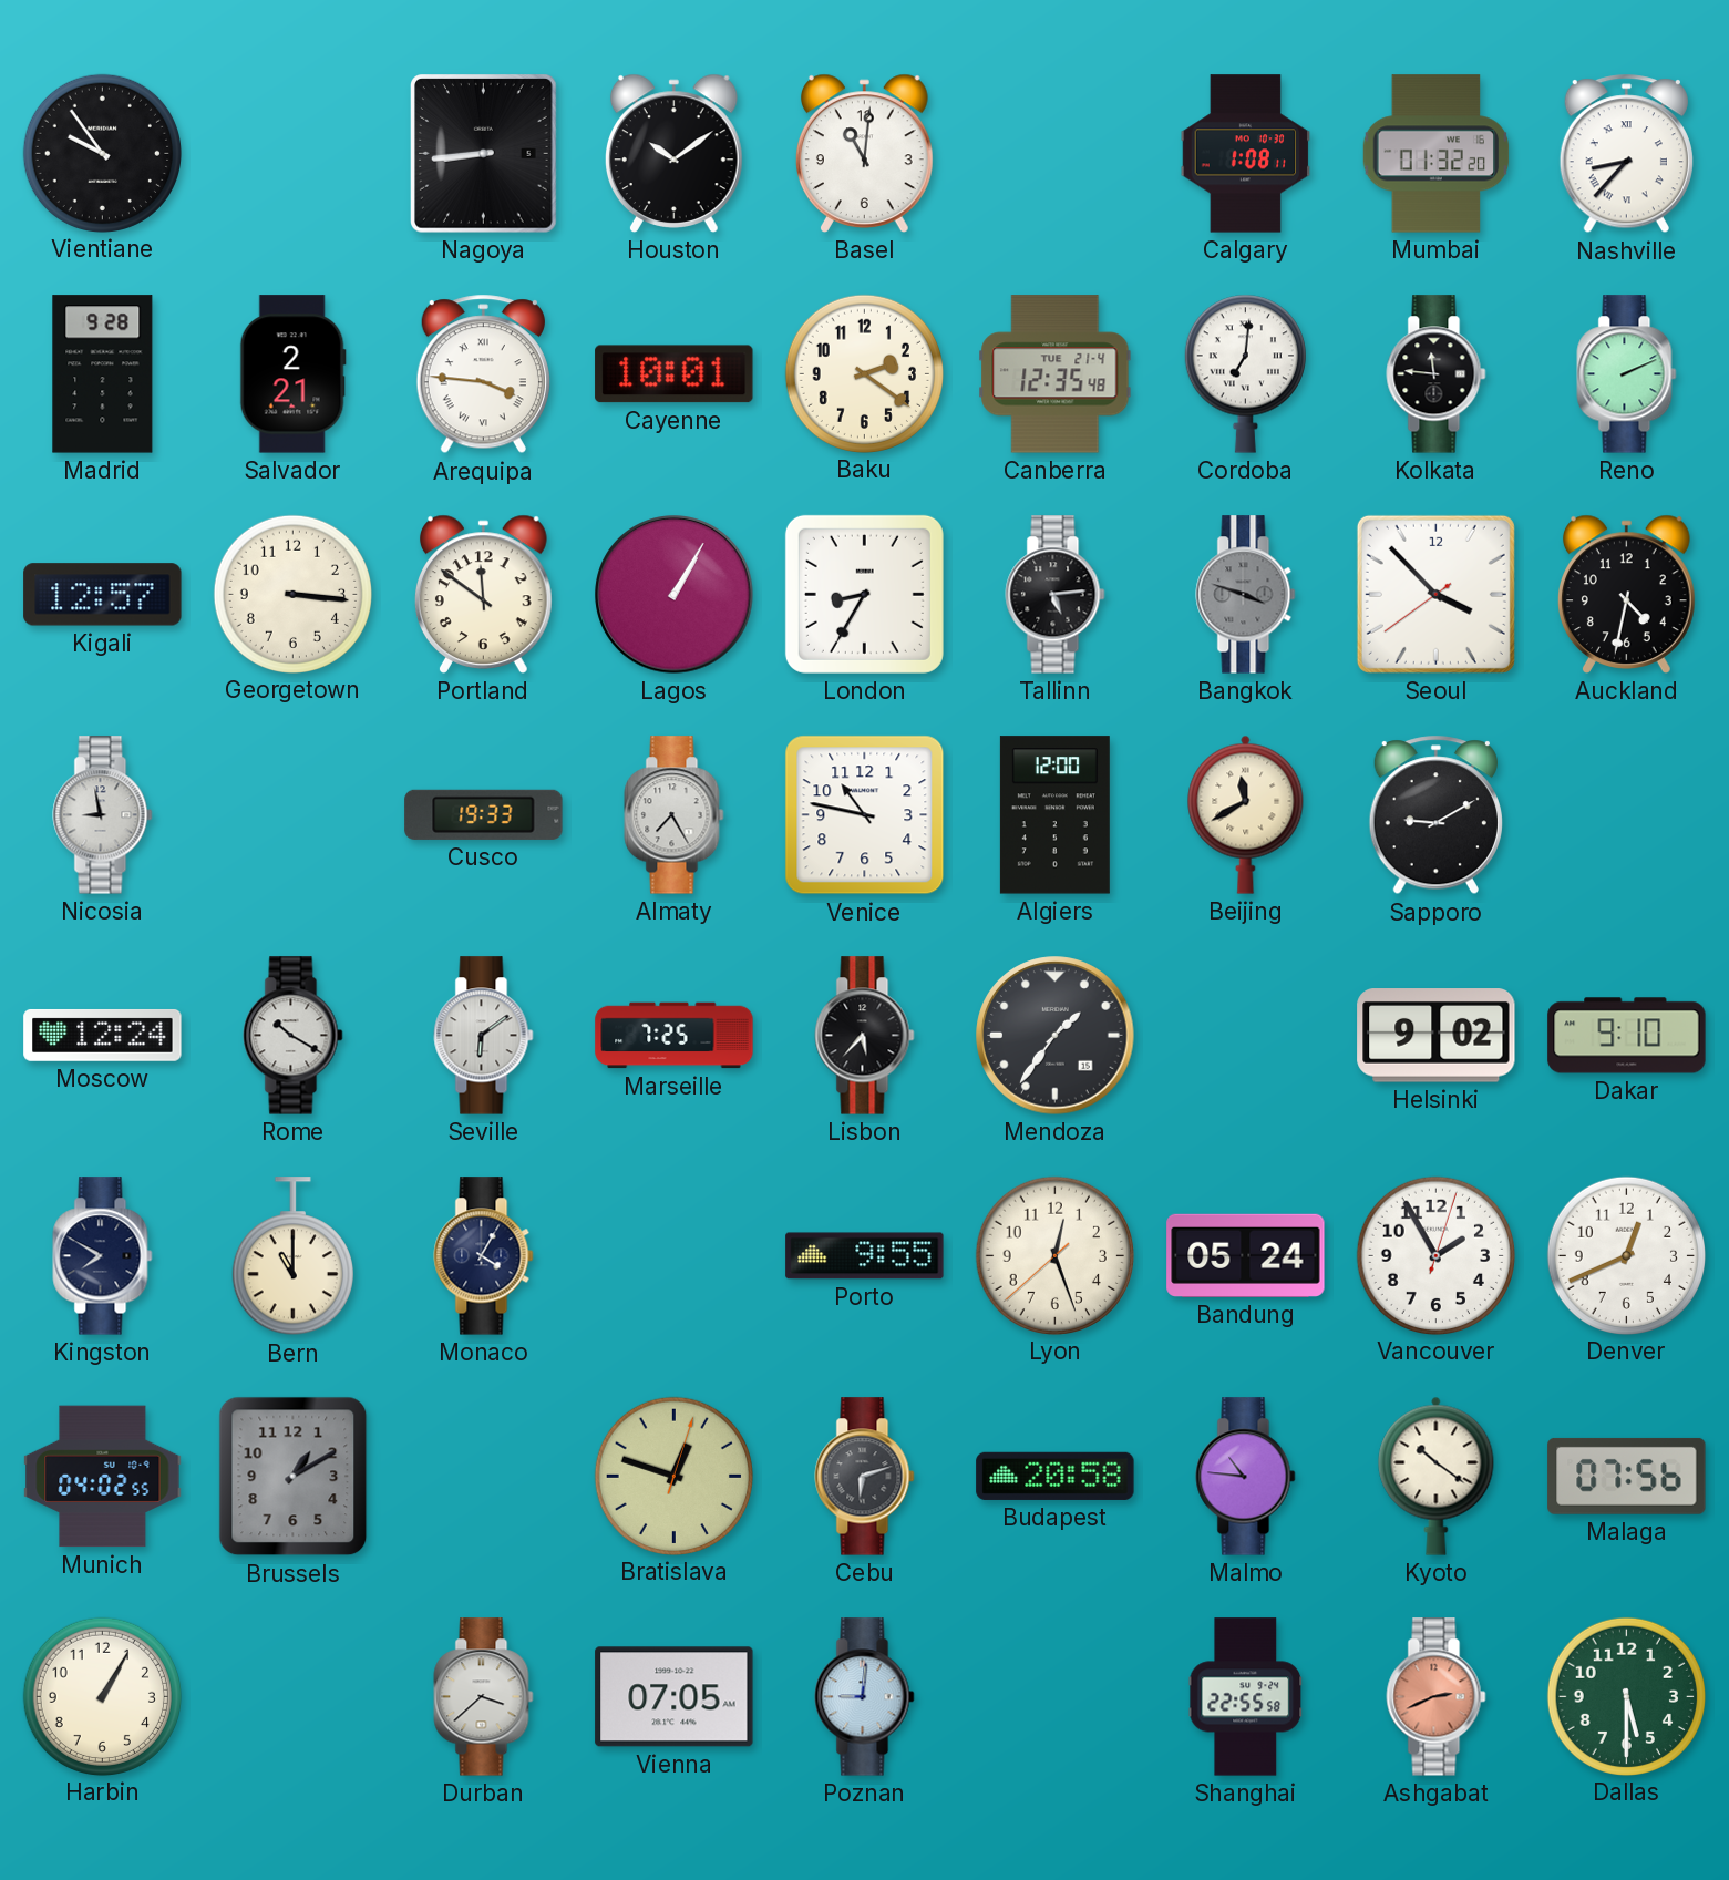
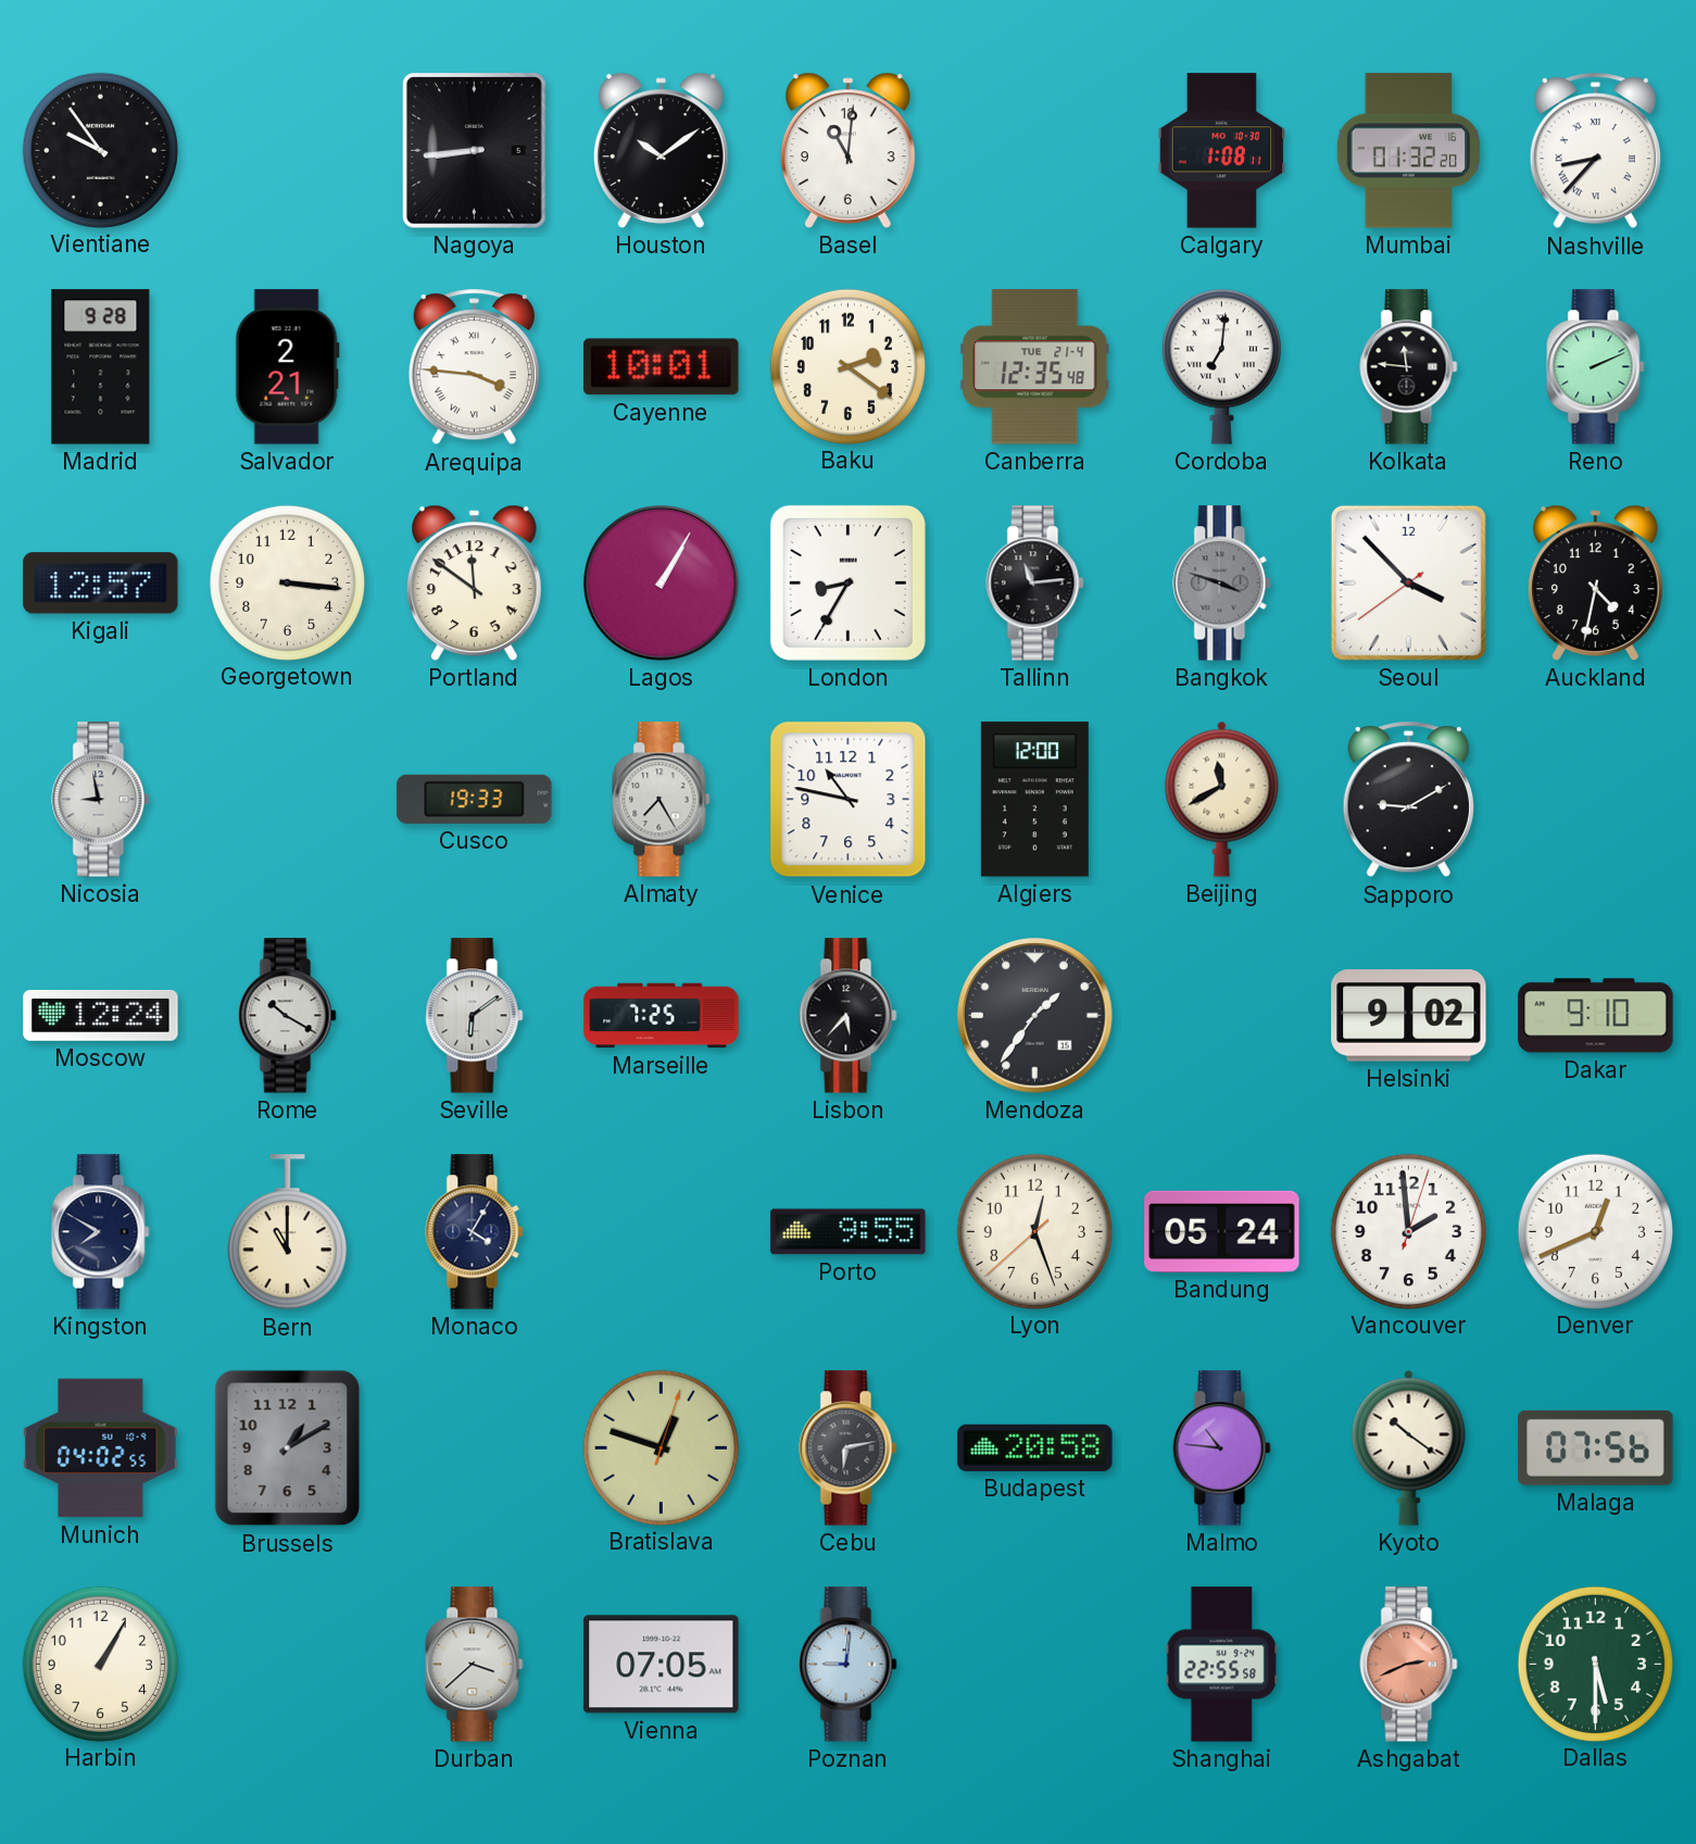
Tallinn: 5:14 -> 11:14
Vancouver: 1:55 -> 1:59
Cebu: 6:12 -> 6:13
